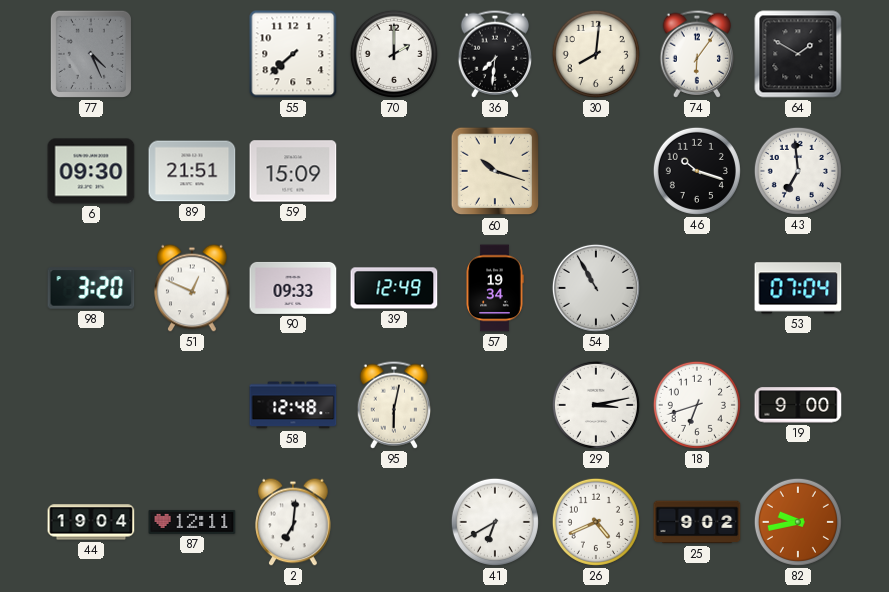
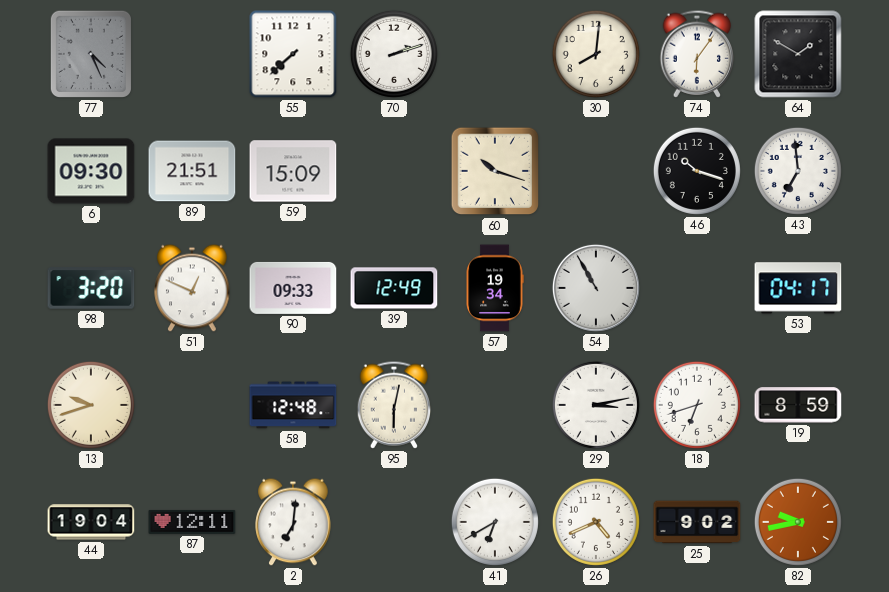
70: 2:00 -> 2:12
36: 7:31 -> none
53: 07:04 -> 04:17
13: none -> 9:42
19: 9:00 -> 8:59
